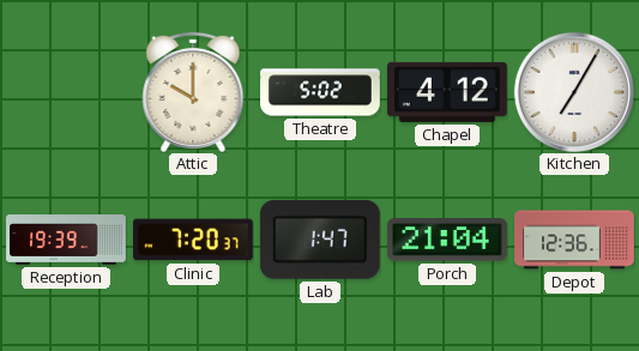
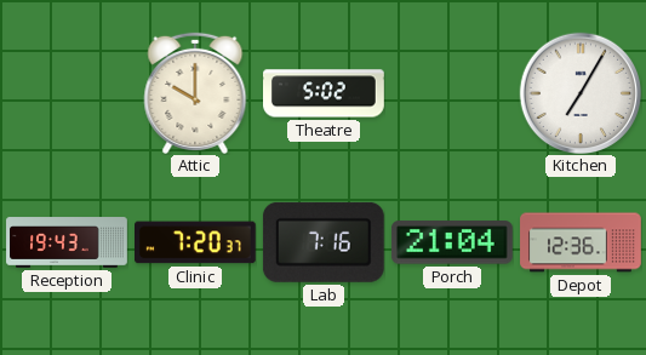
Chapel: 4:12 -> none
Reception: 19:39 -> 19:43
Lab: 1:47 -> 7:16
